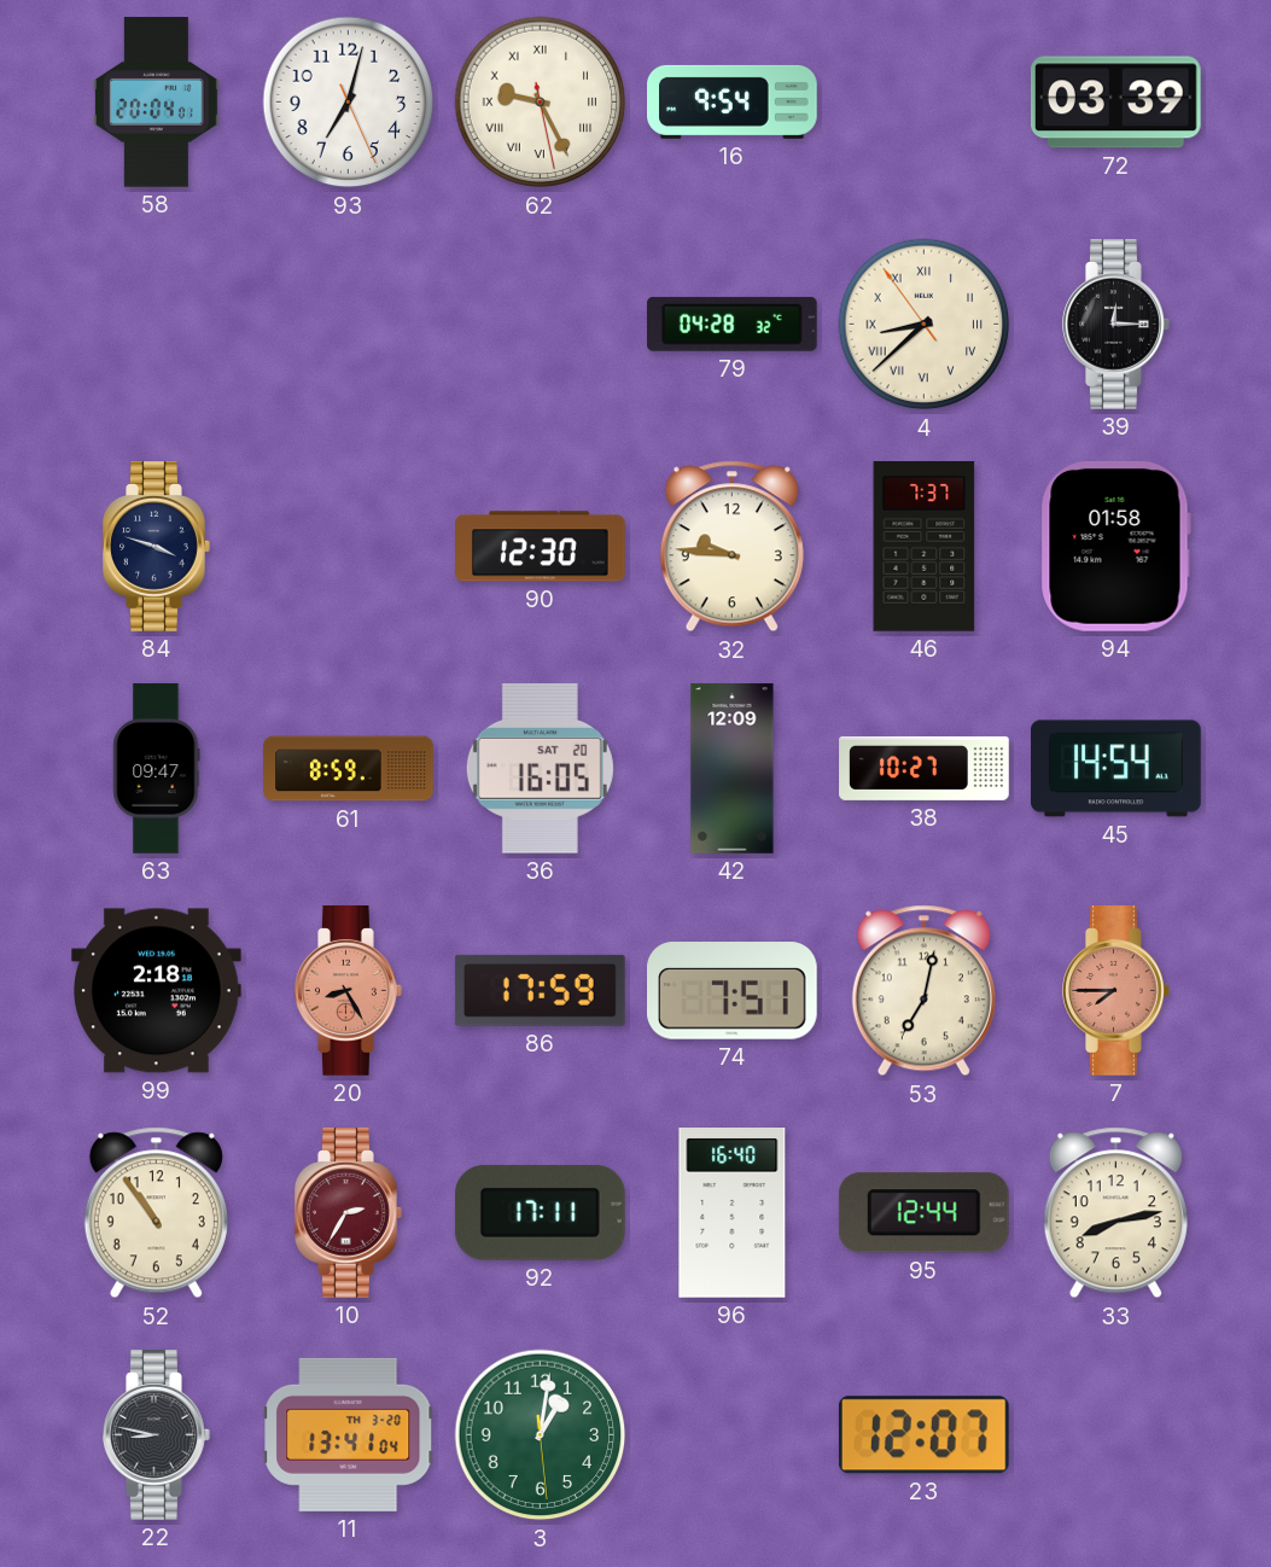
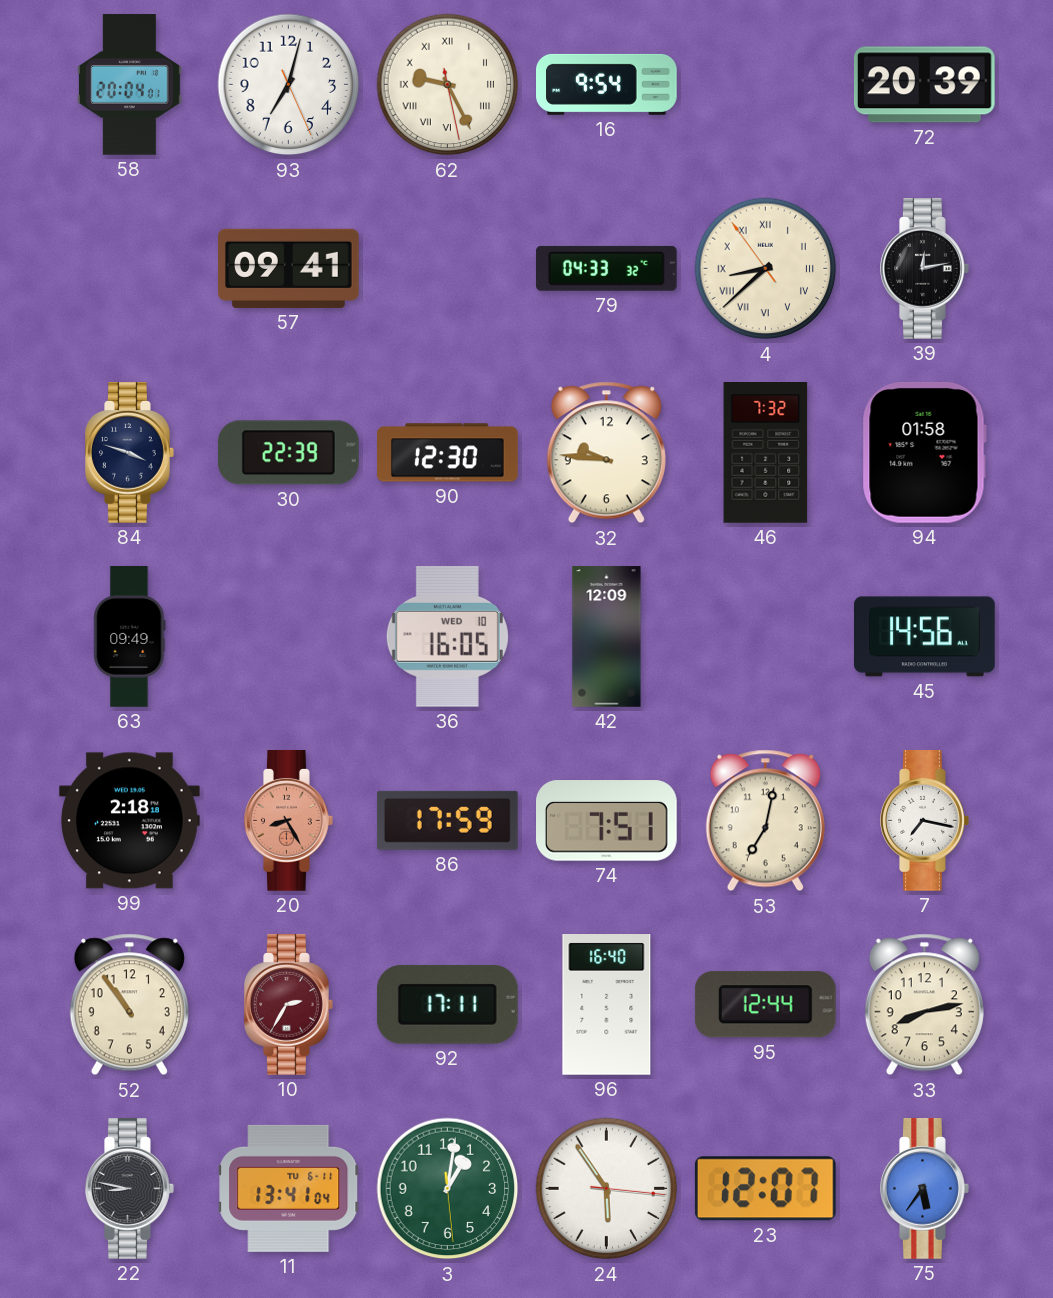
72: 03:39 -> 20:39
57: none -> 09:41
79: 04:28 -> 04:33
39: 12:15 -> 12:13
30: none -> 22:39
46: 7:37 -> 7:32
63: 09:47 -> 09:49
61: 8:59 -> none
36 date: SAT 20 -> WED 10
38: 10:27 -> none
45: 14:54 -> 14:56
7: 7:45 -> 7:17
7 dial: salmon -> white
11 date: TH 3-20 -> TU 6-11
24: none -> 5:54
75: none -> 5:36
